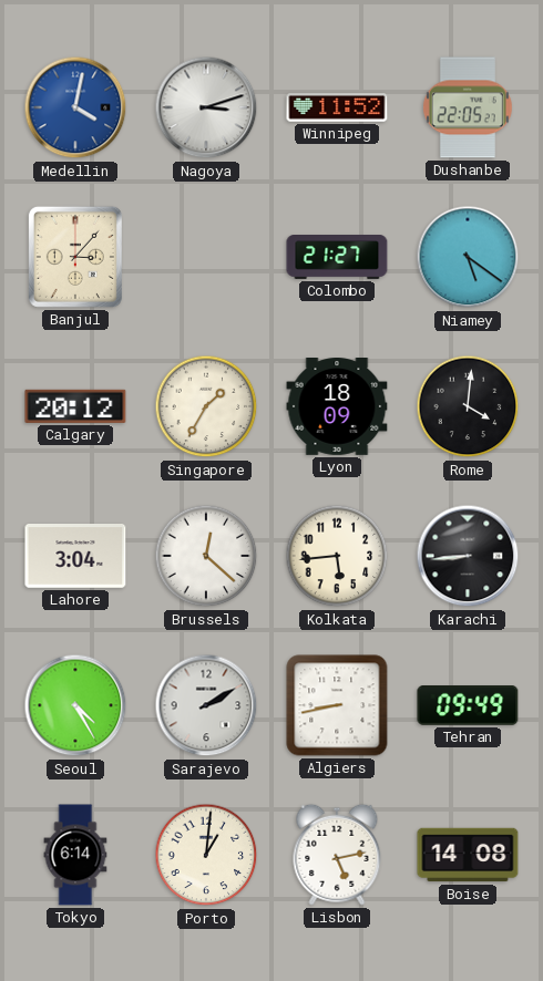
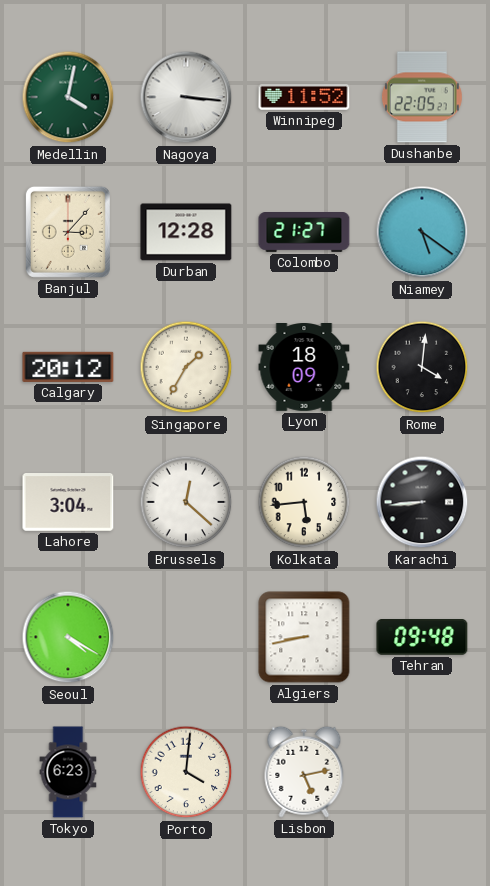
Medellin dial: blue -> green
Nagoya: 3:12 -> 3:16
Durban: none -> 12:28
Seoul: 4:25 -> 4:20
Sarajevo: 2:10 -> none
Tehran: 09:49 -> 09:48
Tokyo: 6:14 -> 6:23
Porto: 1:01 -> 4:01
Boise: 14:08 -> none
